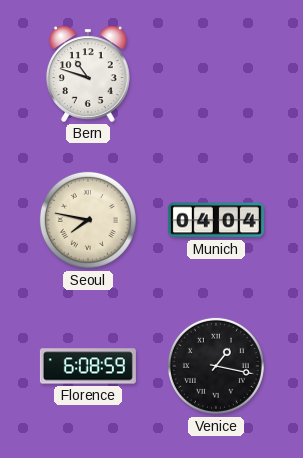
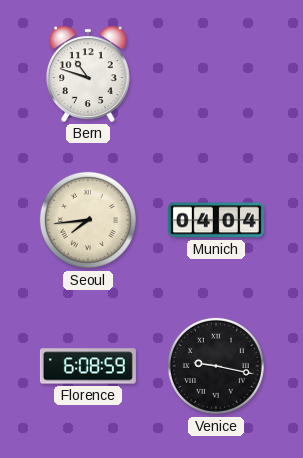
Seoul: 7:47 -> 7:44
Venice: 1:17 -> 9:17
